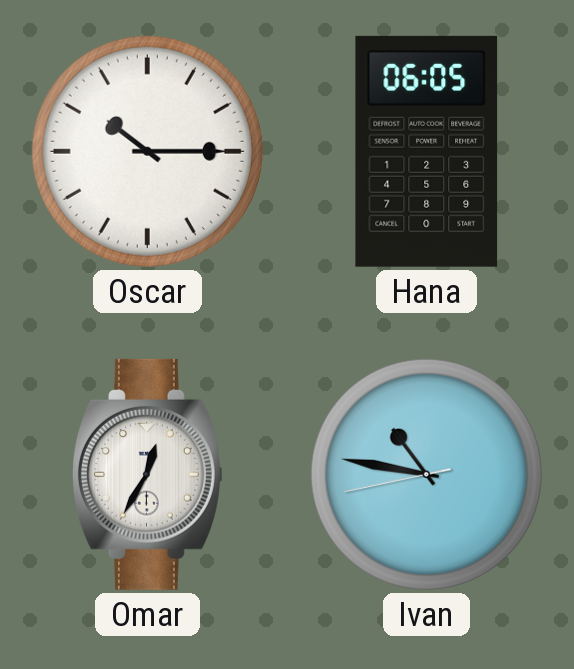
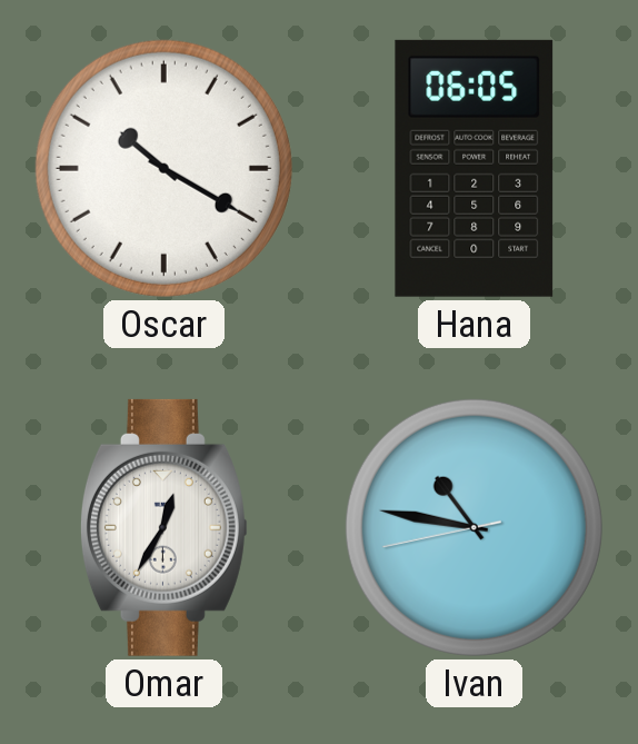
Oscar: 10:15 -> 10:20
